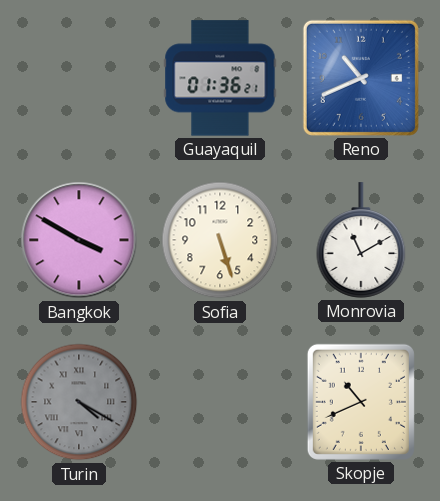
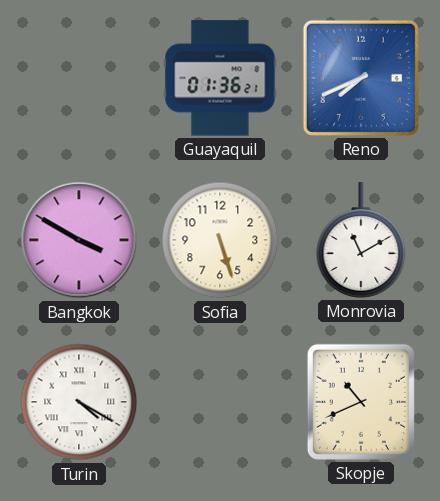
Reno: 10:41 -> 7:41
Turin dial: grey -> white
